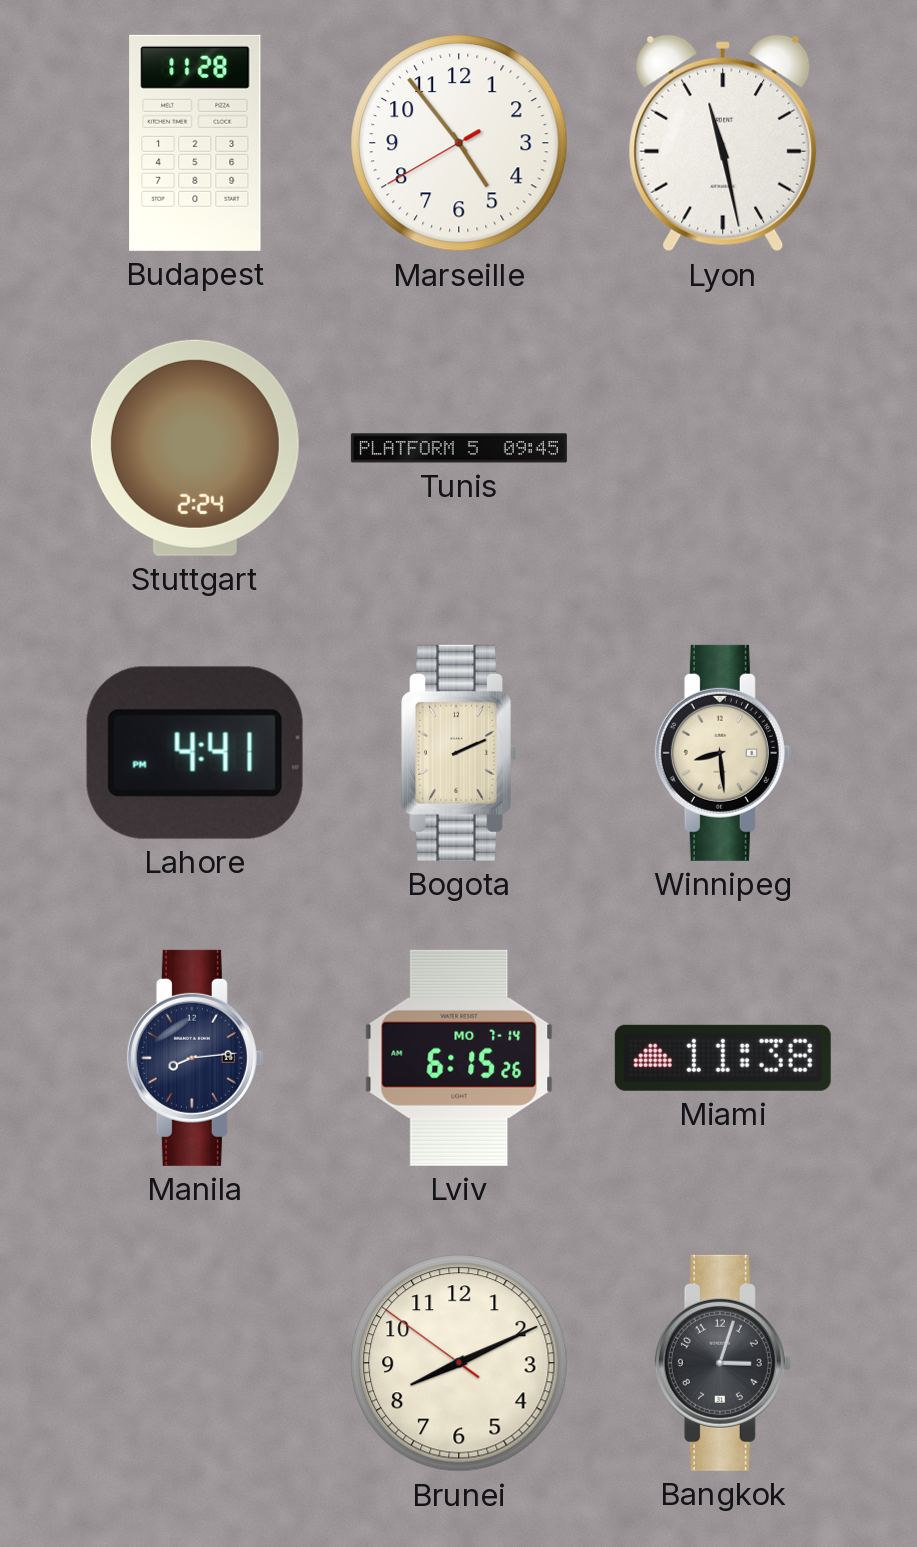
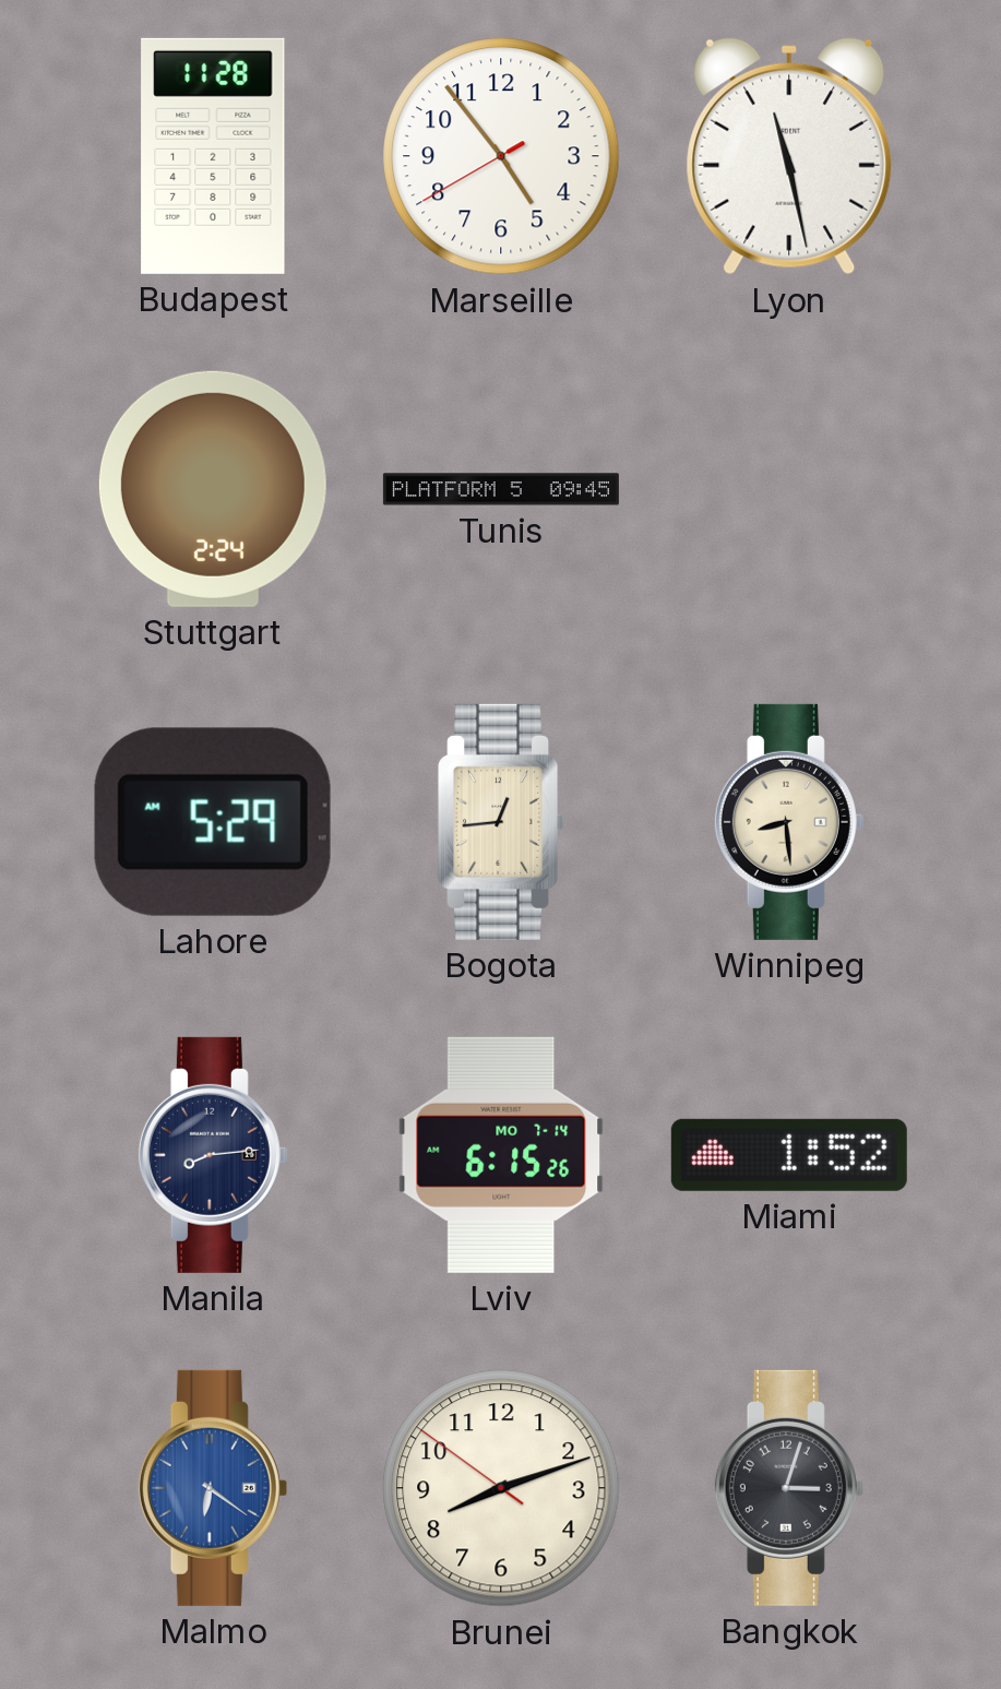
Lahore: 4:41 -> 5:29
Bogota: 2:11 -> 12:44
Miami: 11:38 -> 1:52
Malmo: none -> 6:21
Brunei: 8:10 -> 8:11
